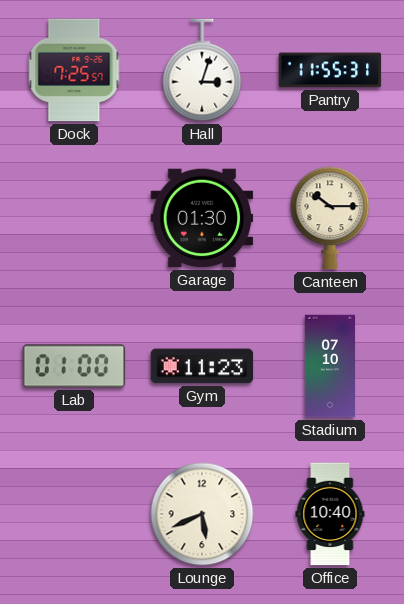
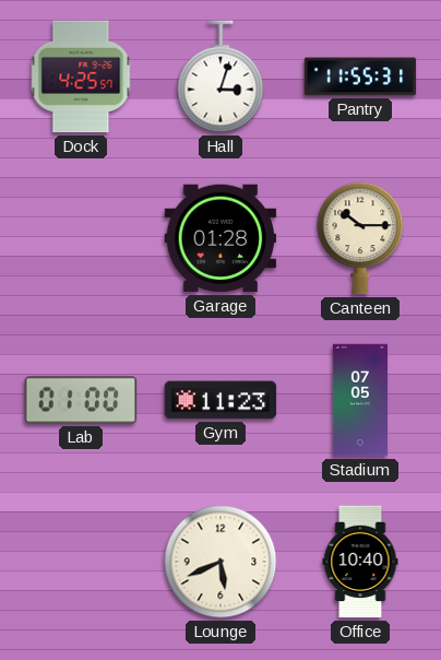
Dock: 7:25 -> 4:25
Garage: 01:30 -> 01:28
Stadium: 07:10 -> 07:05
